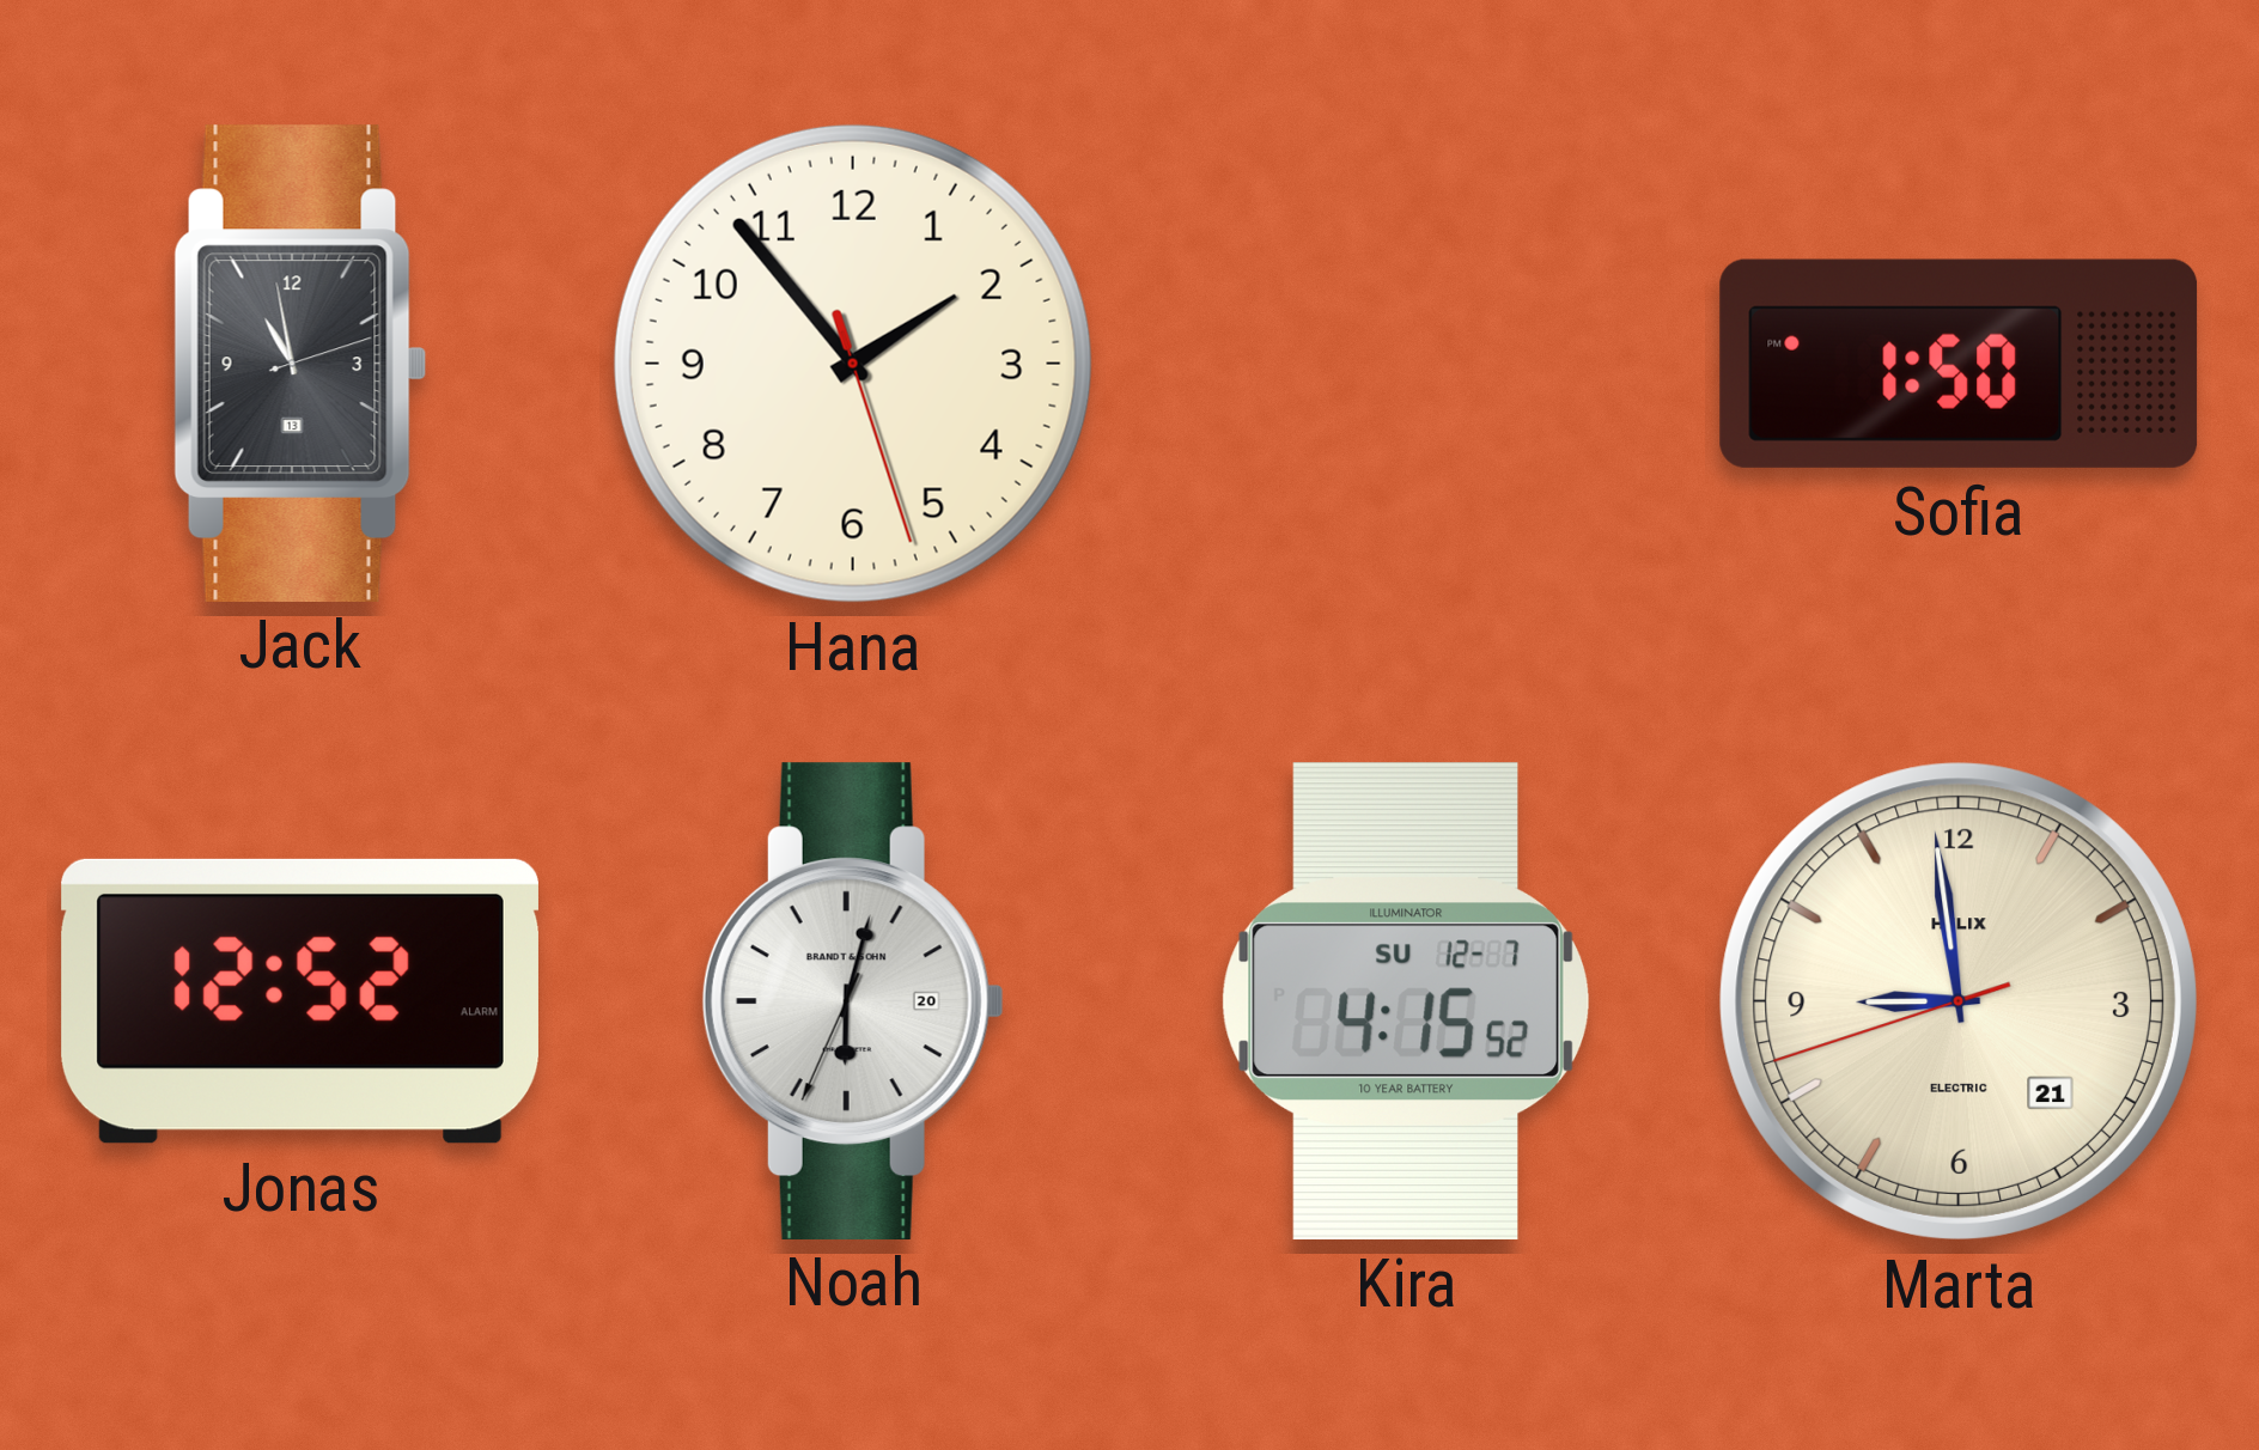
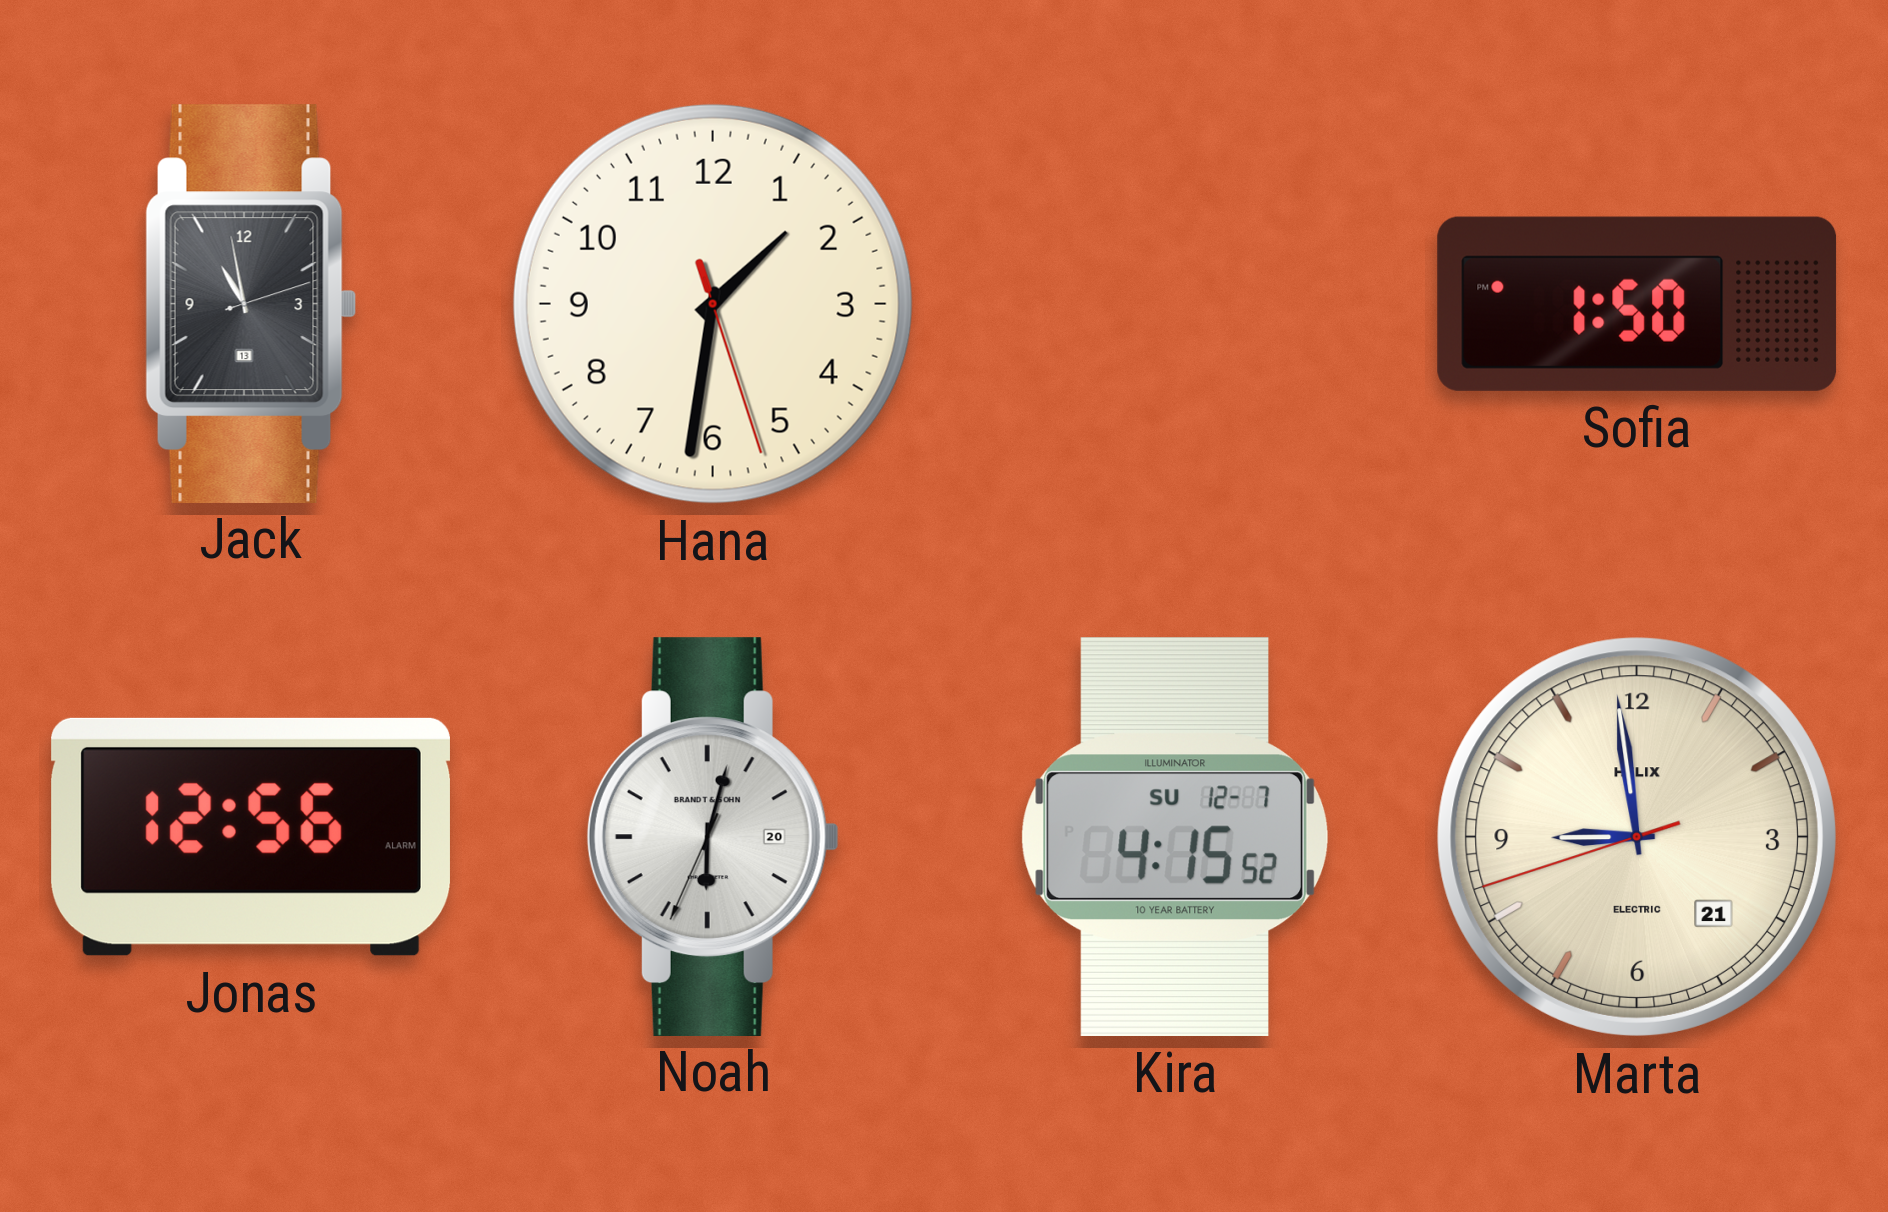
Hana: 1:53 -> 1:31
Jonas: 12:52 -> 12:56
